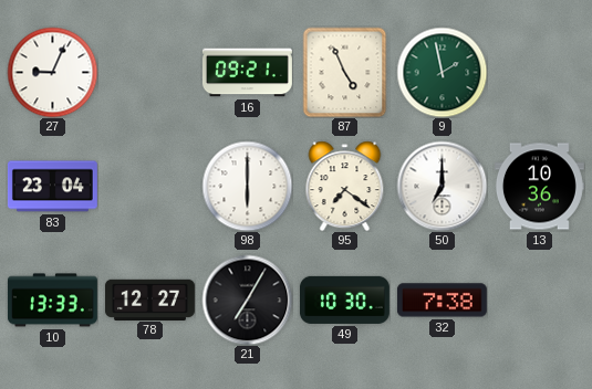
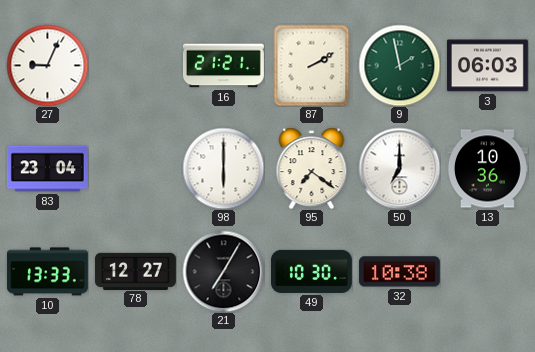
16: 09:21 -> 21:21
87: 4:56 -> 2:10
3: none -> 06:03
32: 7:38 -> 10:38
